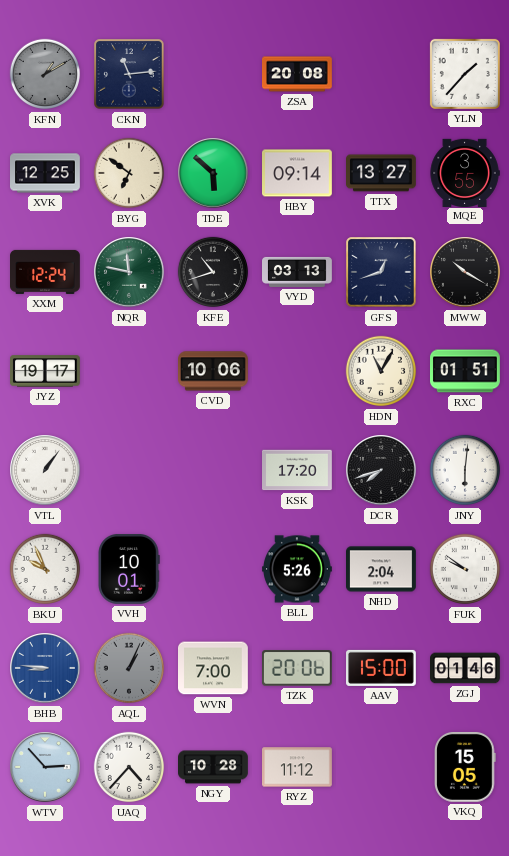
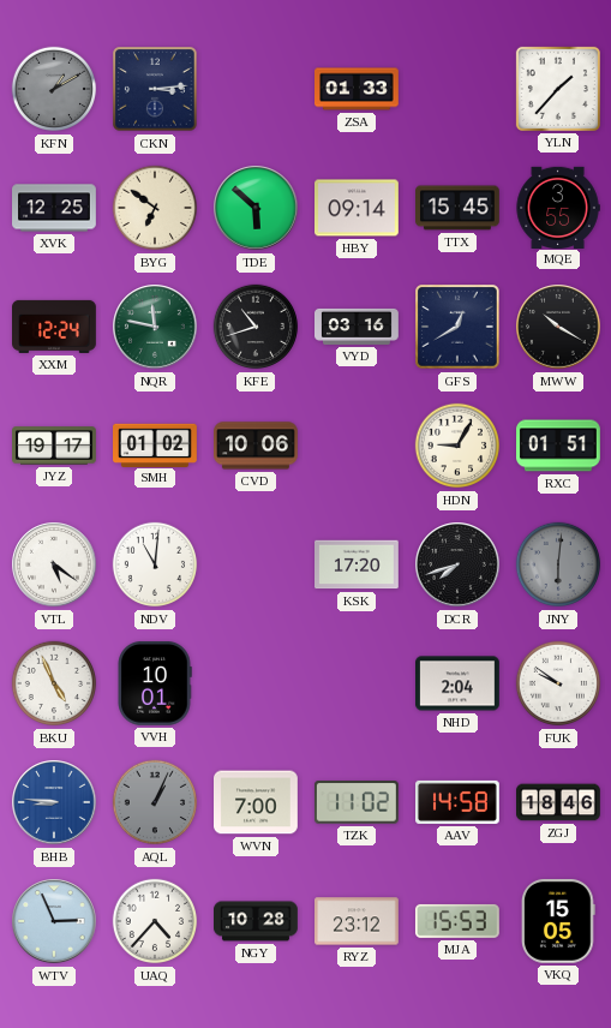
CKN: 11:14 -> 3:14
ZSA: 20:08 -> 01:33
TTX: 13:27 -> 15:45
VYD: 03:13 -> 03:16
GFS: 12:42 -> 12:40
SMH: none -> 01:02
HDN: 11:05 -> 9:05
VTL: 1:06 -> 5:21
NDV: none -> 11:01
JNY dial: white -> grey
BKU: 9:56 -> 4:56
BLL: 5:26 -> none
TZK: 20:06 -> 11:02
AAV: 15:00 -> 14:58
ZGJ: 01:46 -> 18:46
WTV: 2:53 -> 2:56
RYZ: 11:12 -> 23:12
MJA: none -> 15:53
